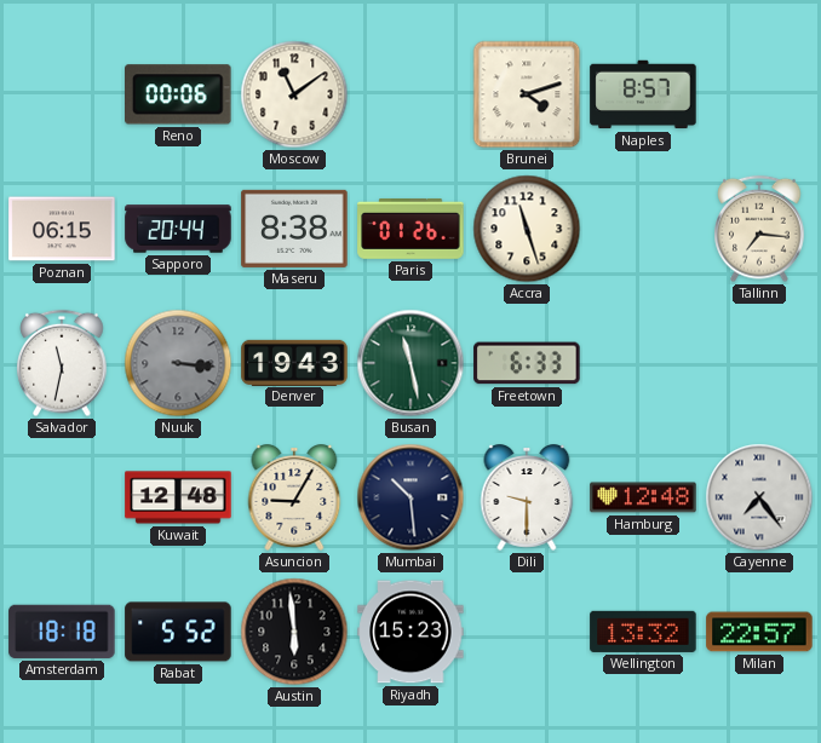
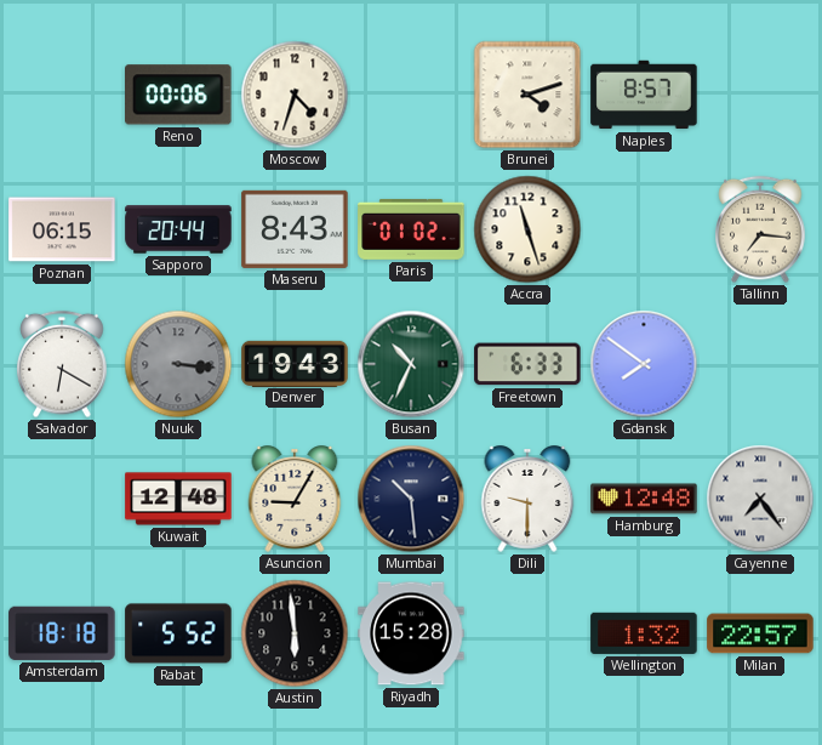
Moscow: 11:09 -> 4:33
Maseru: 8:38 -> 8:43
Paris: 01:26 -> 01:02
Salvador: 11:32 -> 6:20
Busan: 11:28 -> 10:34
Gdansk: none -> 7:51
Riyadh: 15:23 -> 15:28
Wellington: 13:32 -> 1:32
